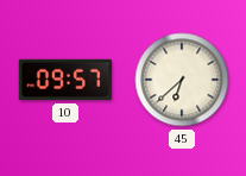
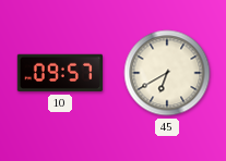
45: 6:38 -> 6:40
